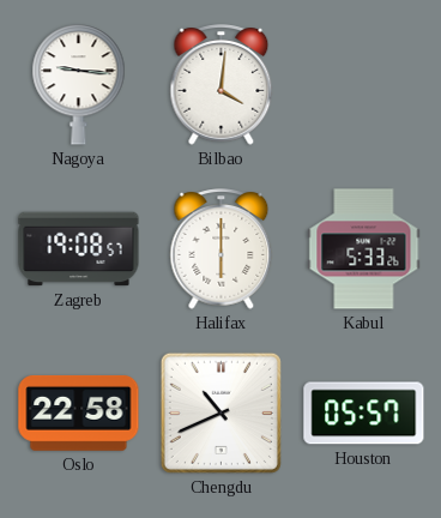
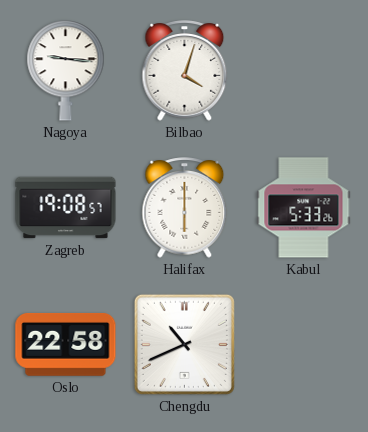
Bilbao: 4:01 -> 4:03
Houston: 05:57 -> none
